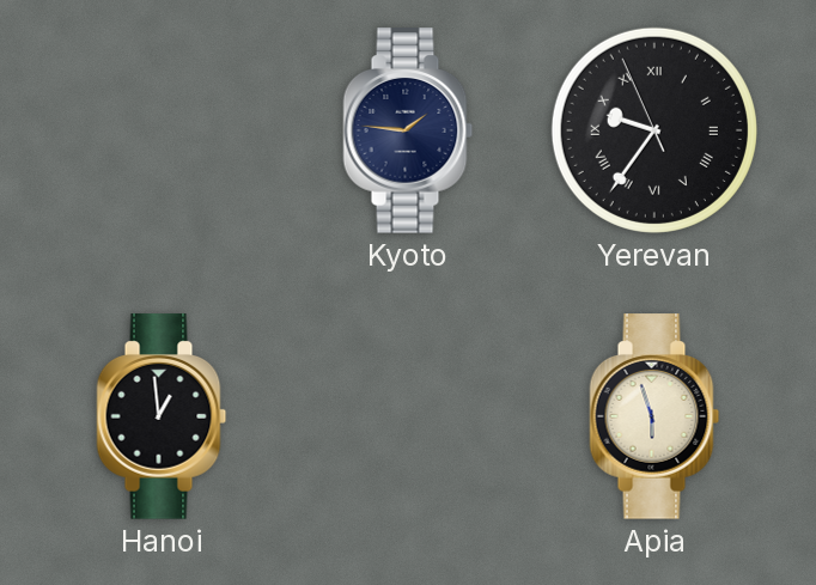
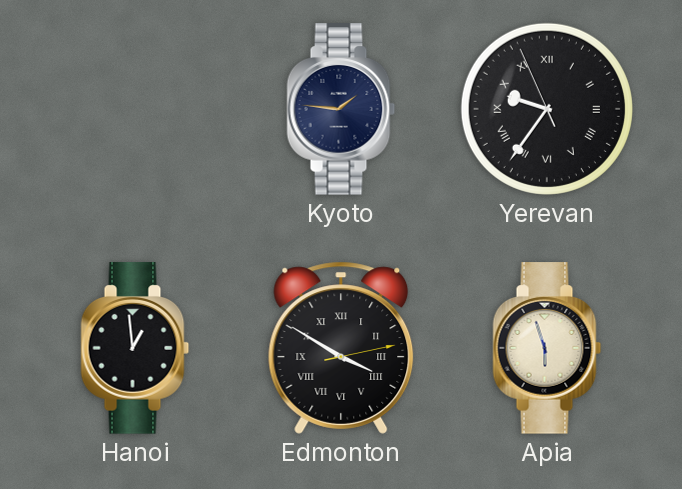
Edmonton: none -> 3:50
